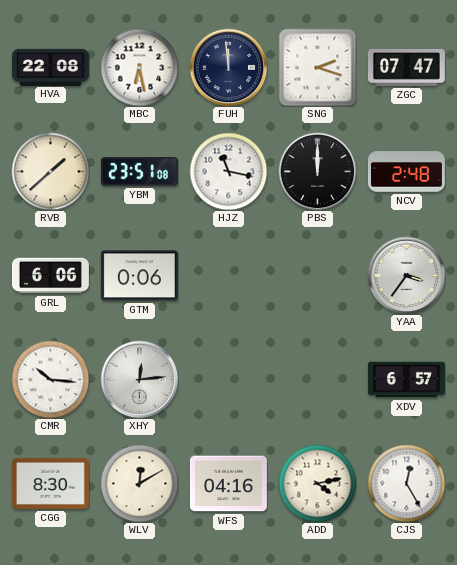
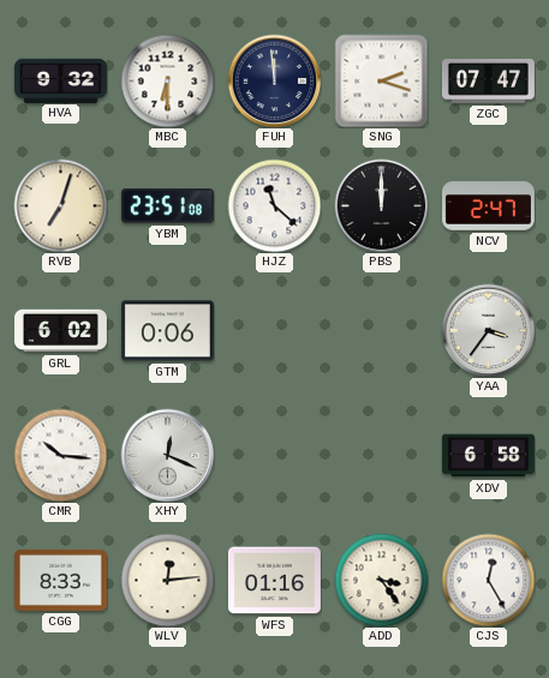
HVA: 22:08 -> 9:32
MBC: 6:28 -> 6:30
RVB: 1:38 -> 7:03
HJZ: 11:17 -> 11:22
NCV: 2:48 -> 2:47
GRL: 6:06 -> 6:02
XHY: 12:14 -> 12:19
XDV: 6:57 -> 6:58
CGG: 8:30 -> 8:33
WLV: 12:10 -> 12:14
WFS: 04:16 -> 01:16
ADD: 4:13 -> 3:24
